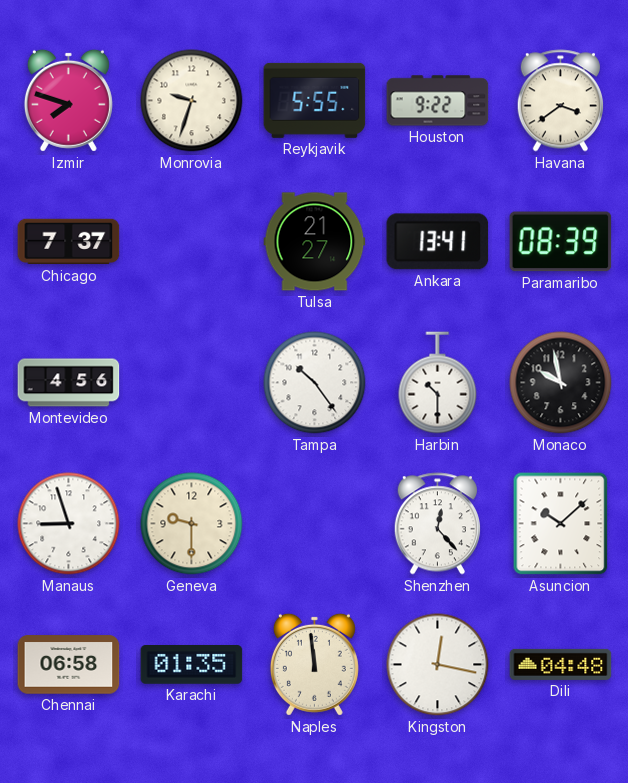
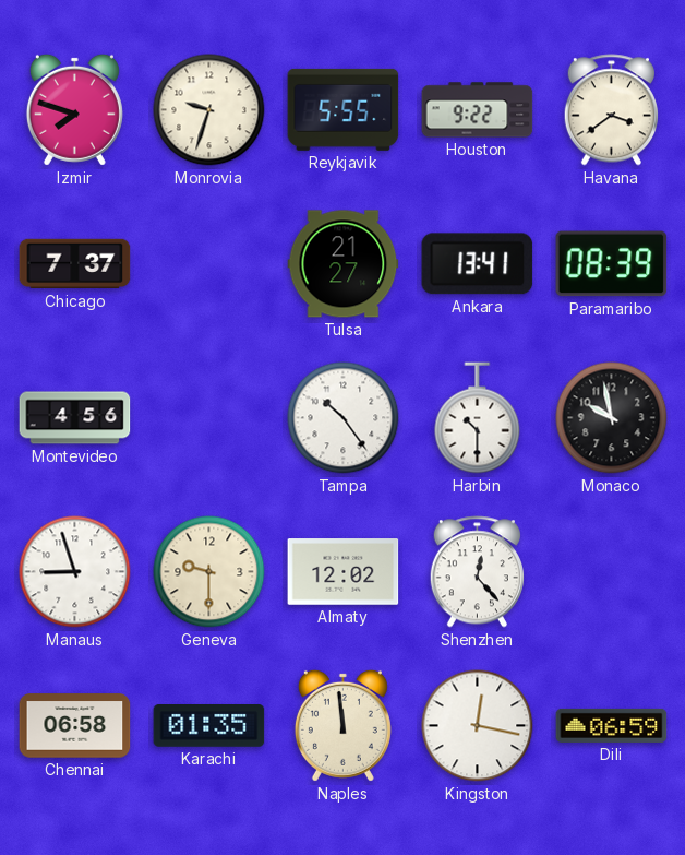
Almaty: none -> 12:02
Asuncion: 10:08 -> none
Dili: 04:48 -> 06:59
